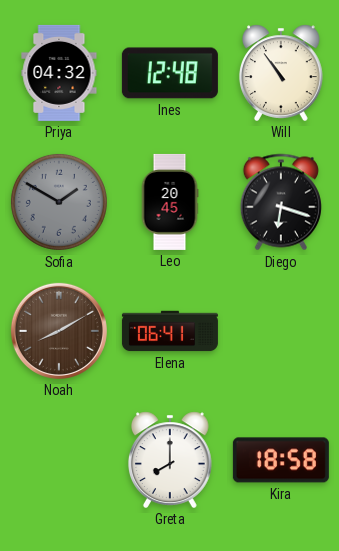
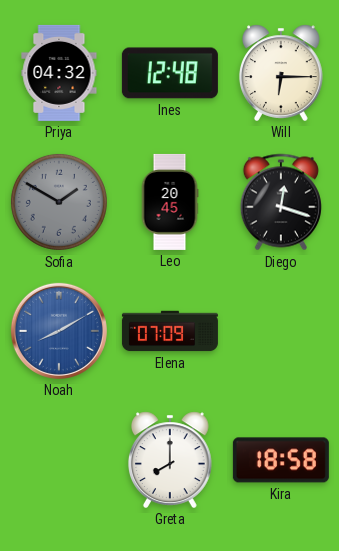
Will: 10:54 -> 6:15
Diego: 6:18 -> 12:18
Noah dial: brown -> blue
Elena: 06:41 -> 07:09
